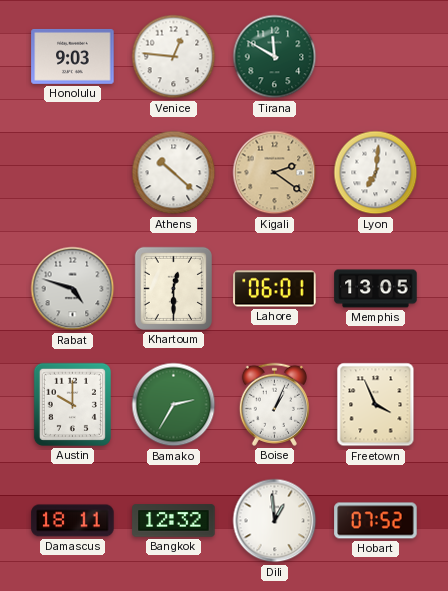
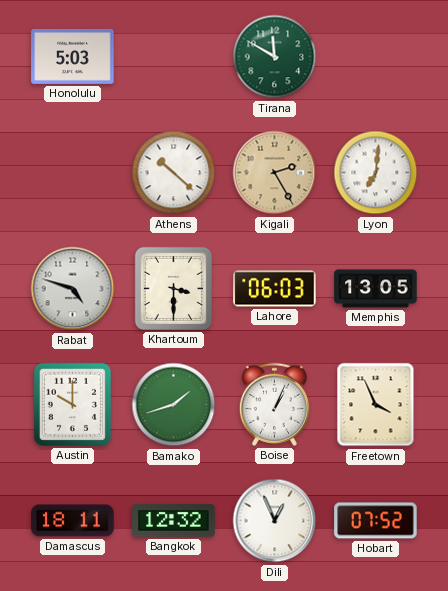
Honolulu: 9:03 -> 5:03
Venice: 12:46 -> none
Kigali: 2:21 -> 2:25
Khartoum: 12:30 -> 3:30
Lahore: 06:01 -> 06:03
Bamako: 2:35 -> 1:42
Dili: 12:59 -> 12:56
